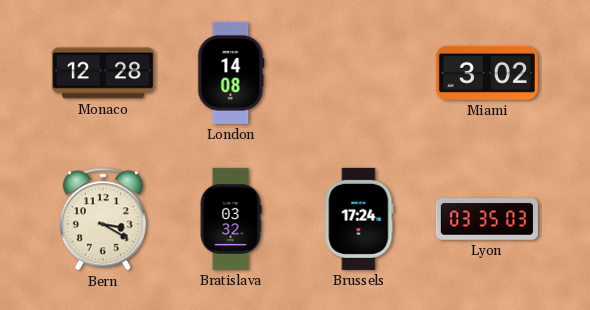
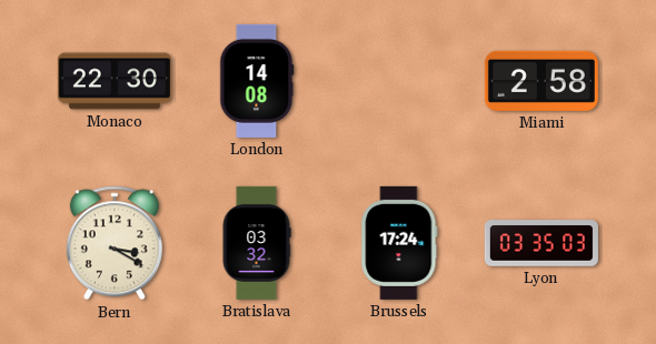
Monaco: 12:28 -> 22:30
Miami: 3:02 -> 2:58
